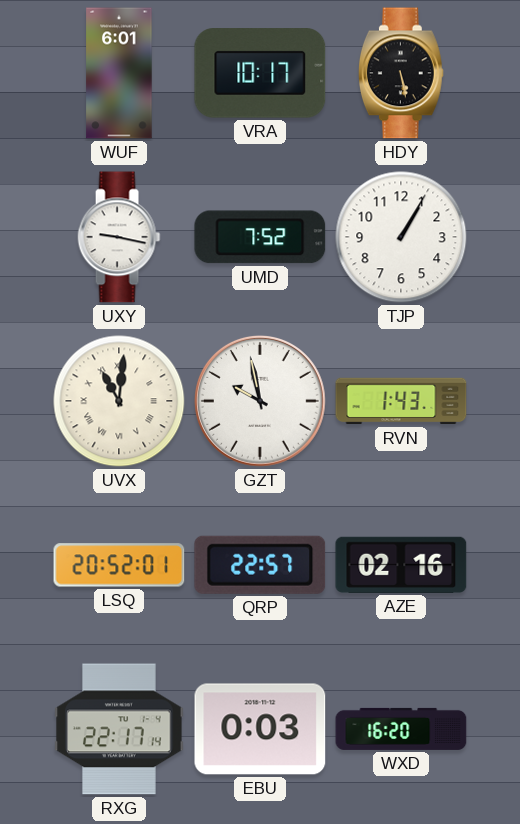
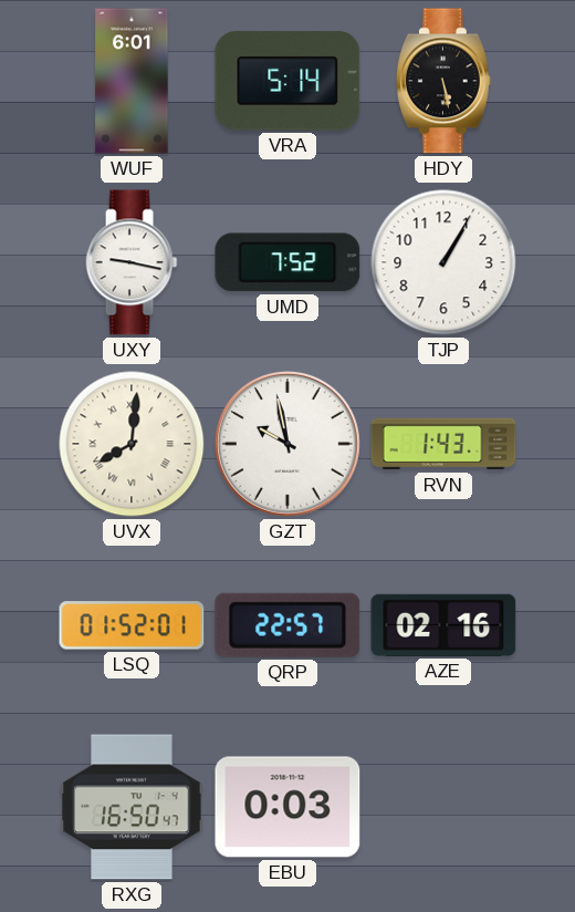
VRA: 10:17 -> 5:14
UVX: 11:01 -> 8:01
LSQ: 20:52 -> 01:52
RXG: 22:17 -> 16:50
WXD: 16:20 -> none
